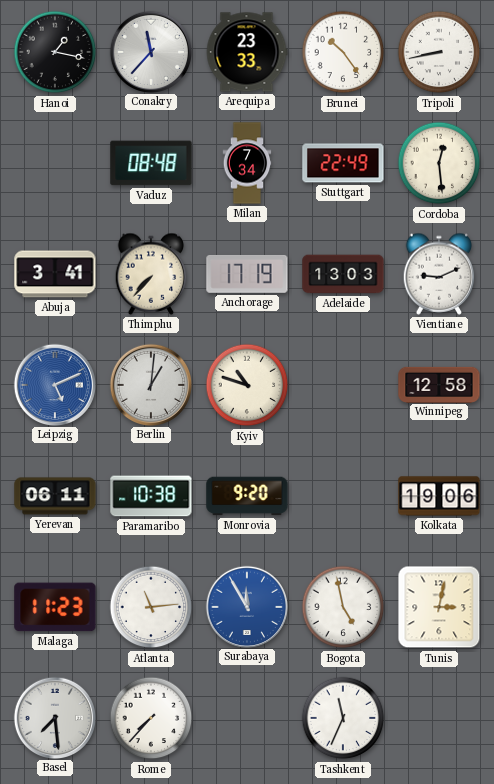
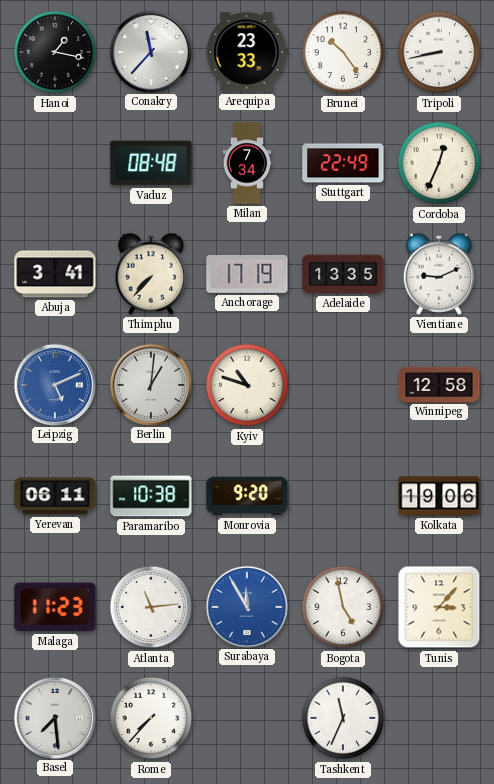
Cordoba: 12:29 -> 12:34
Adelaide: 13:03 -> 13:35
Tunis: 3:02 -> 3:07
